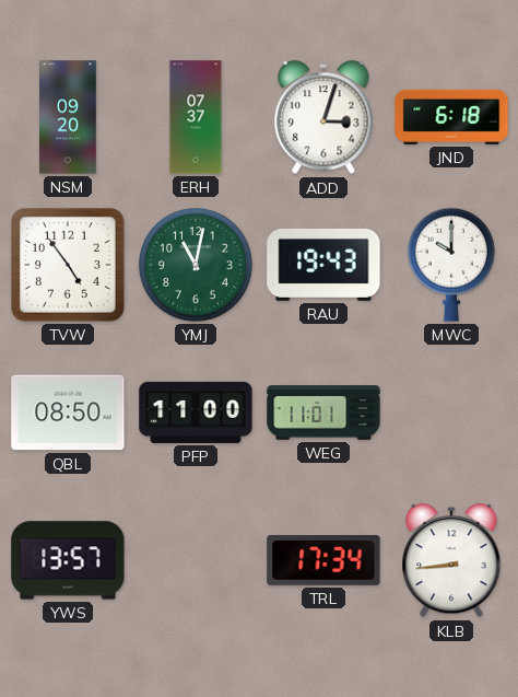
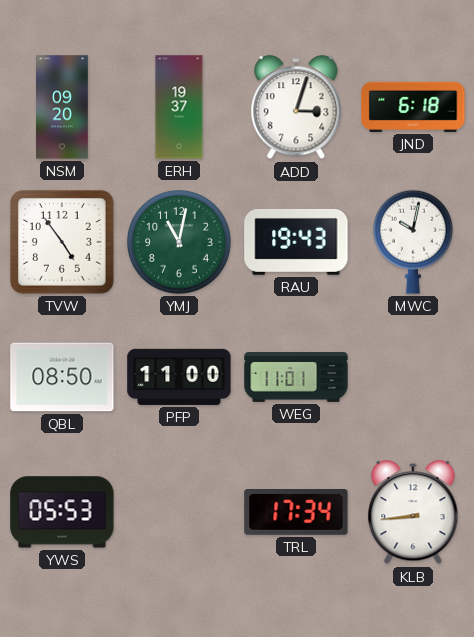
ERH: 07:37 -> 19:37
MWC: 10:00 -> 10:02
YWS: 13:57 -> 05:53
